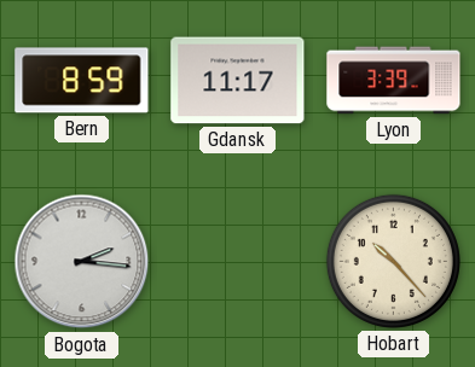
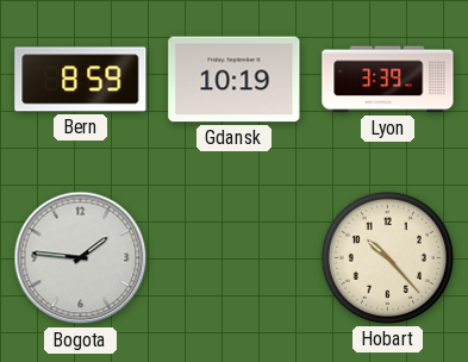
Gdansk: 11:17 -> 10:19
Bogota: 2:16 -> 1:46
